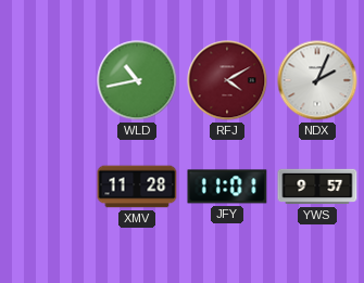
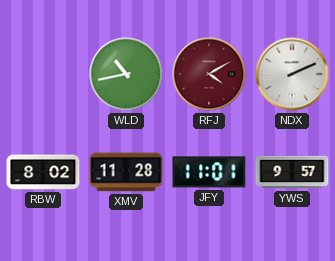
NDX: 2:04 -> 2:11
RBW: none -> 8:02
